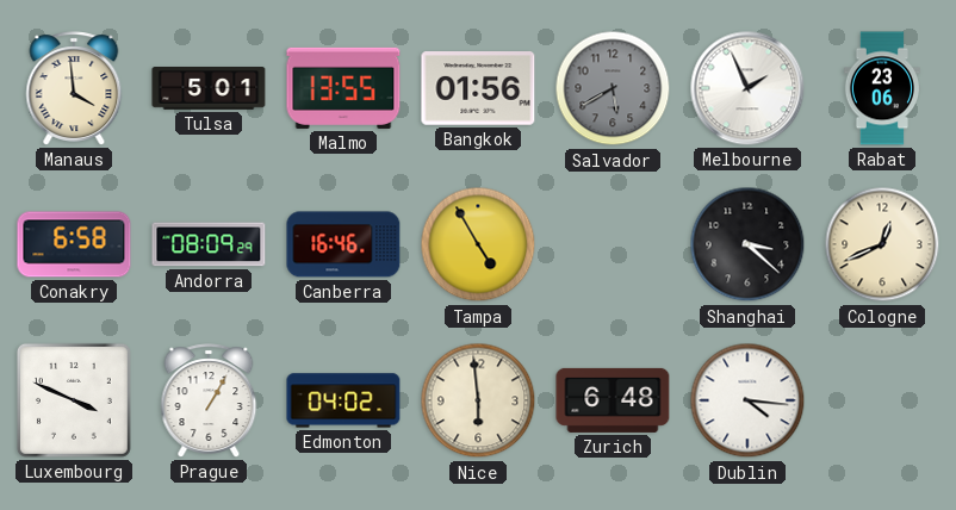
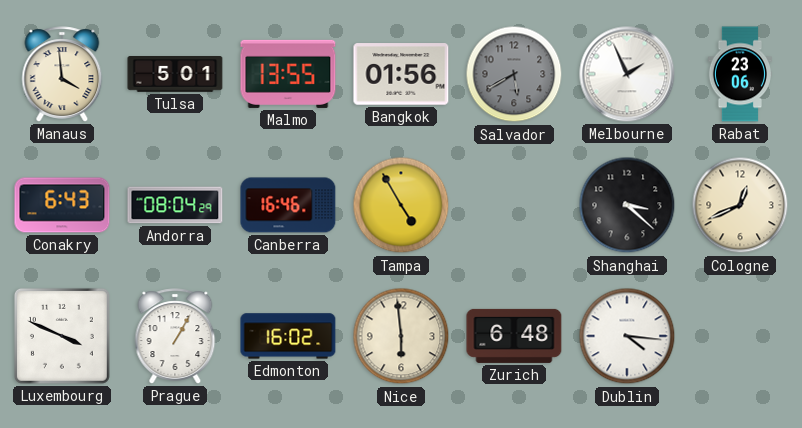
Conakry: 6:58 -> 6:43
Andorra: 08:09 -> 08:04
Edmonton: 04:02 -> 16:02
